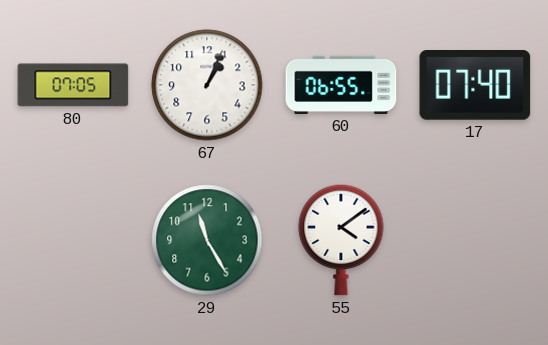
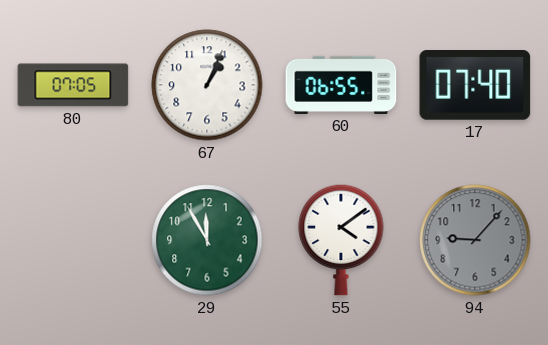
29: 11:25 -> 11:55
94: none -> 9:07
